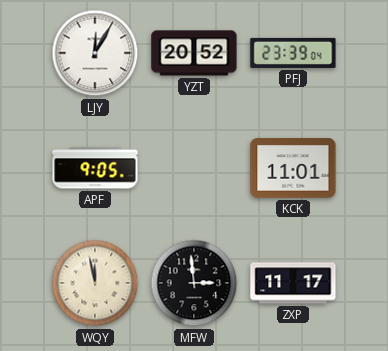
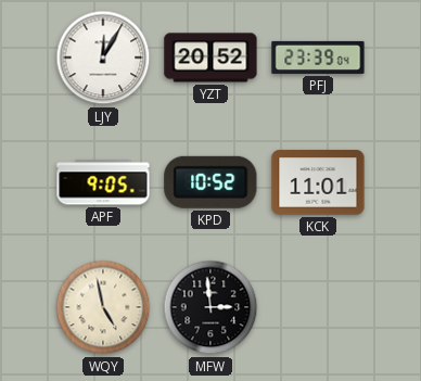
KPD: none -> 10:52
WQY: 11:58 -> 4:58
ZXP: 11:17 -> none
